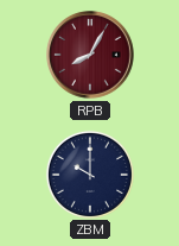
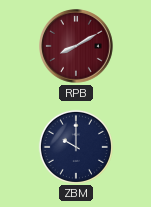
RPB: 8:05 -> 8:10
